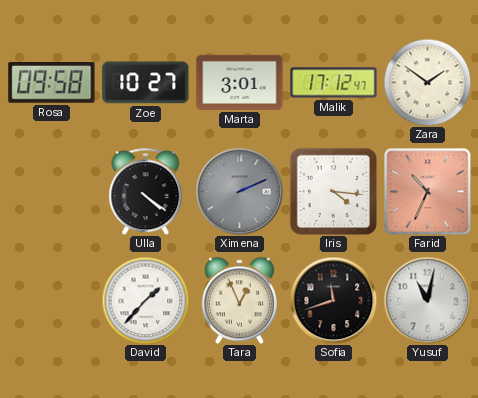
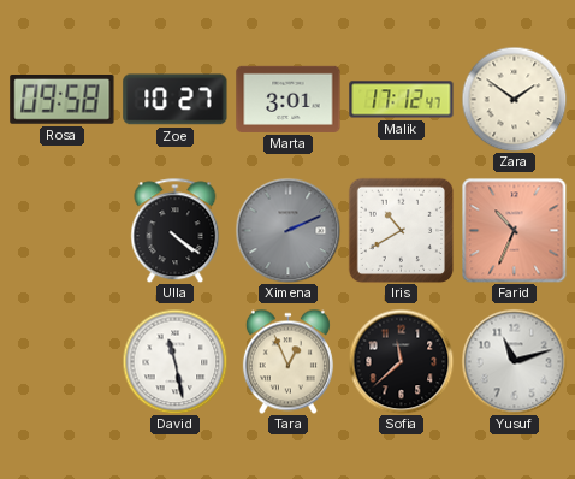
Iris: 4:16 -> 10:40
David: 1:37 -> 11:28
Sofia: 11:42 -> 11:38
Yusuf: 11:02 -> 11:12
